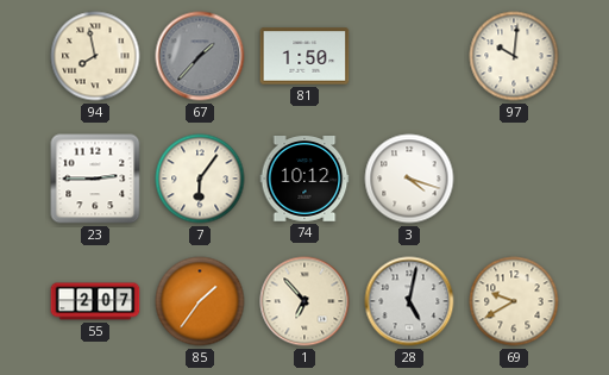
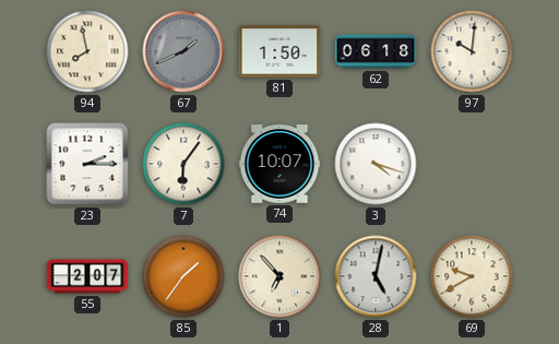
67: 1:37 -> 1:41
62: none -> 06:18
23: 2:45 -> 2:15
74: 10:12 -> 10:07
